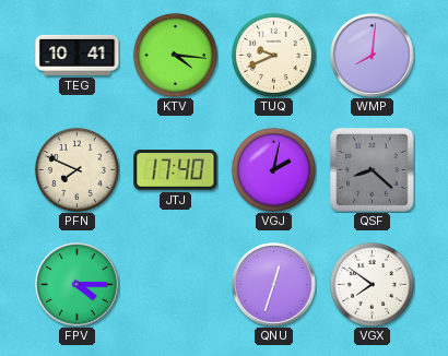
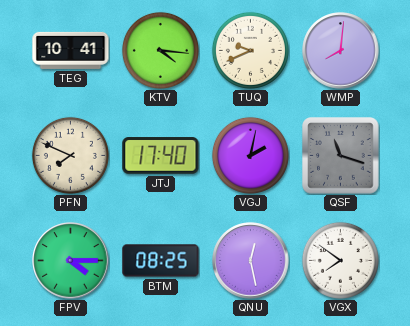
QSF: 8:22 -> 11:18
BTM: none -> 08:25
QNU: 12:33 -> 12:28
